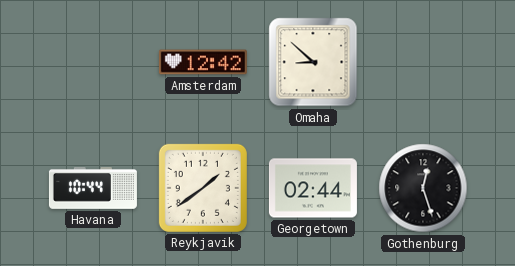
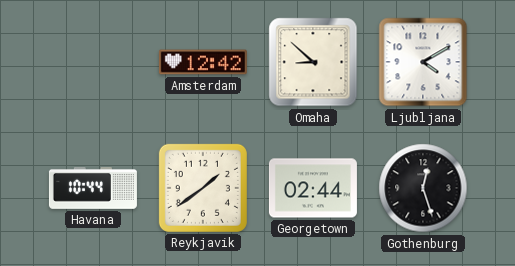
Ljubljana: none -> 4:10
